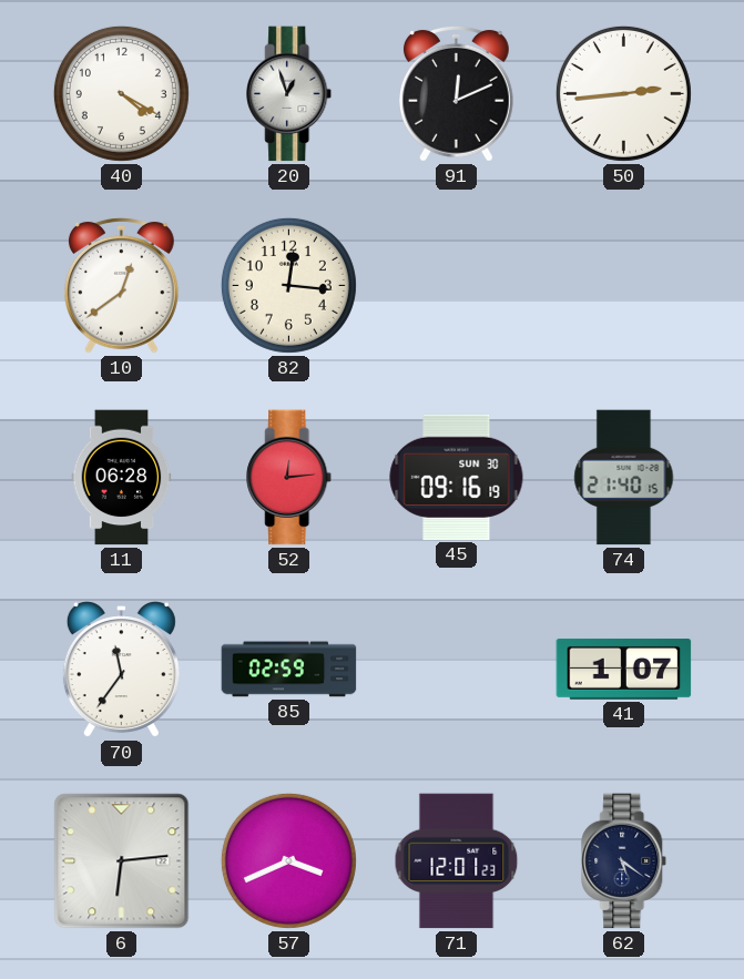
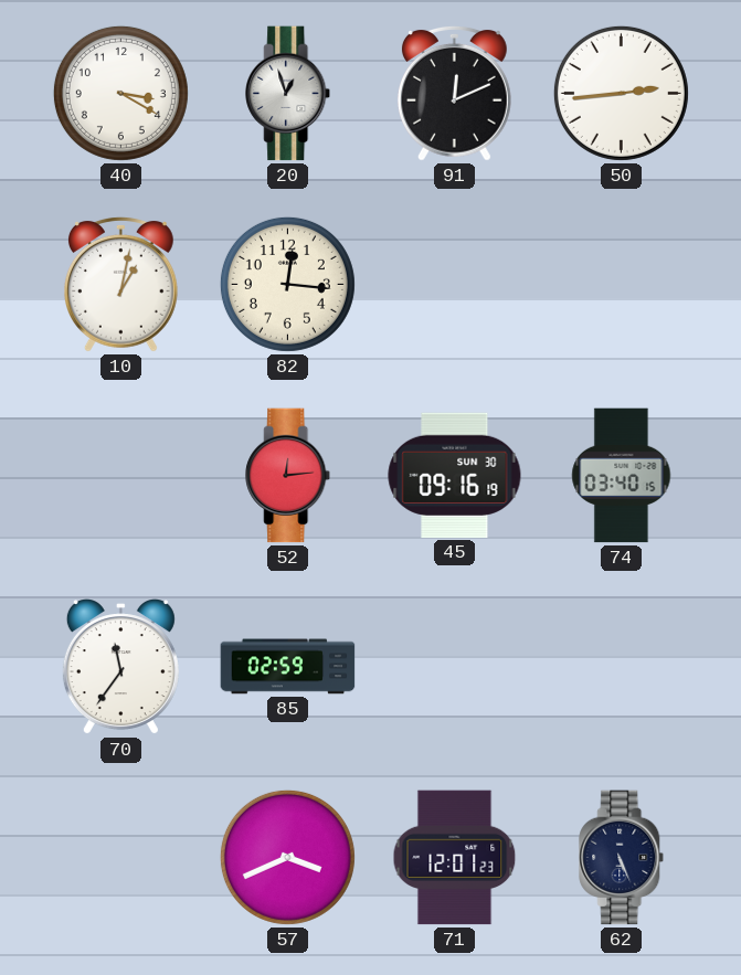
40: 4:20 -> 3:20
10: 12:39 -> 1:02
11: 06:28 -> none
74: 21:40 -> 03:40
41: 1:07 -> none
6: 6:14 -> none
62: 5:21 -> 5:26
